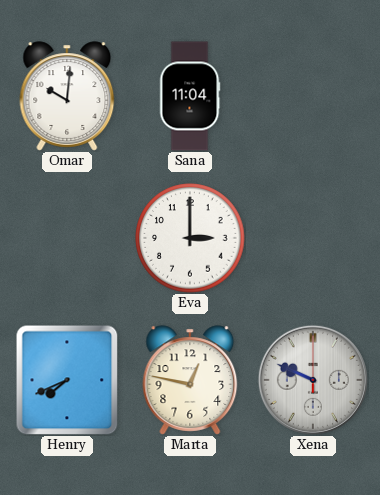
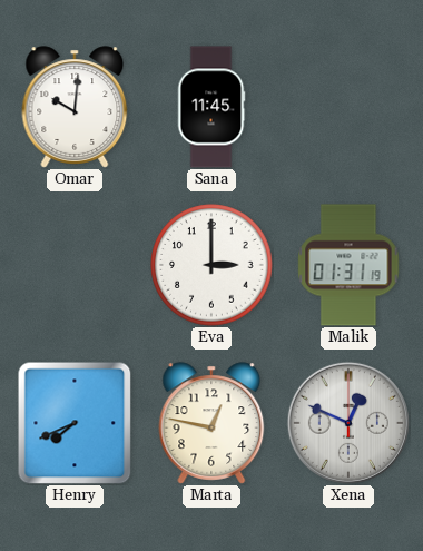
Sana: 11:04 -> 11:45
Malik: none -> 01:31
Xena: 9:49 -> 12:49
